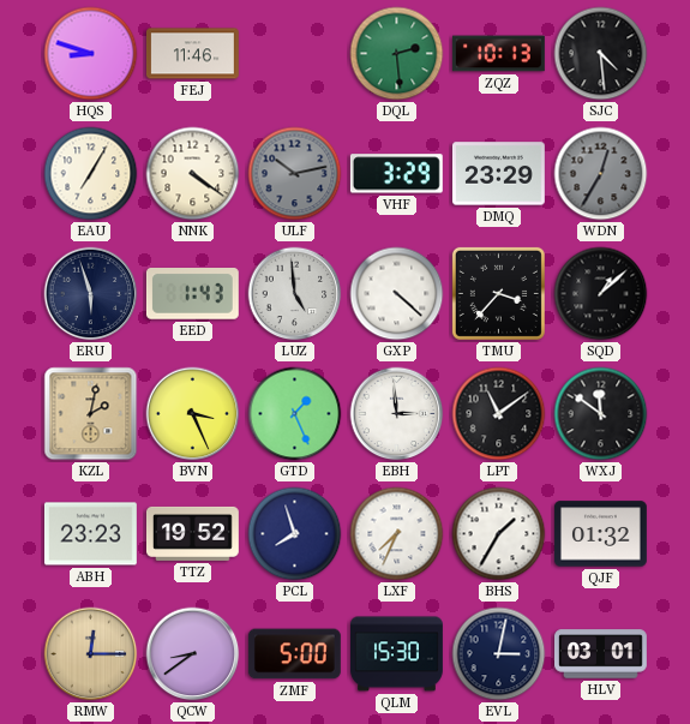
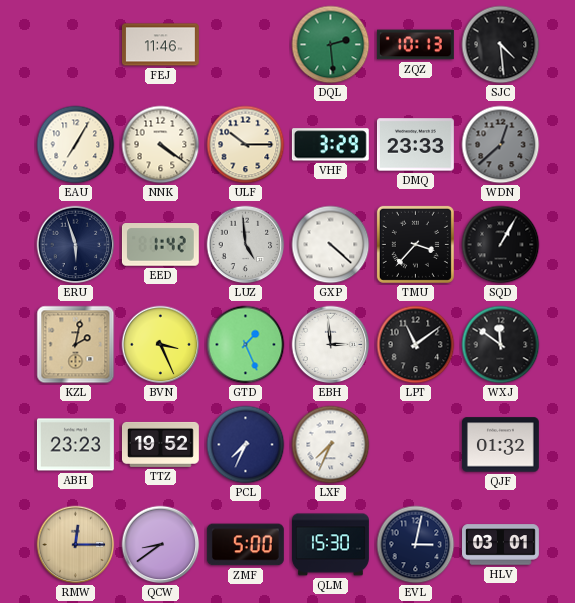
HQS: 8:48 -> none
ULF: 10:13 -> 10:15
ULF dial: grey -> cream
DMQ: 23:29 -> 23:33
WDN: 12:35 -> 12:38
EED: 1:43 -> 1:42
SQD: 1:08 -> 1:05
PCL: 7:57 -> 7:34
BHS: 1:35 -> none
